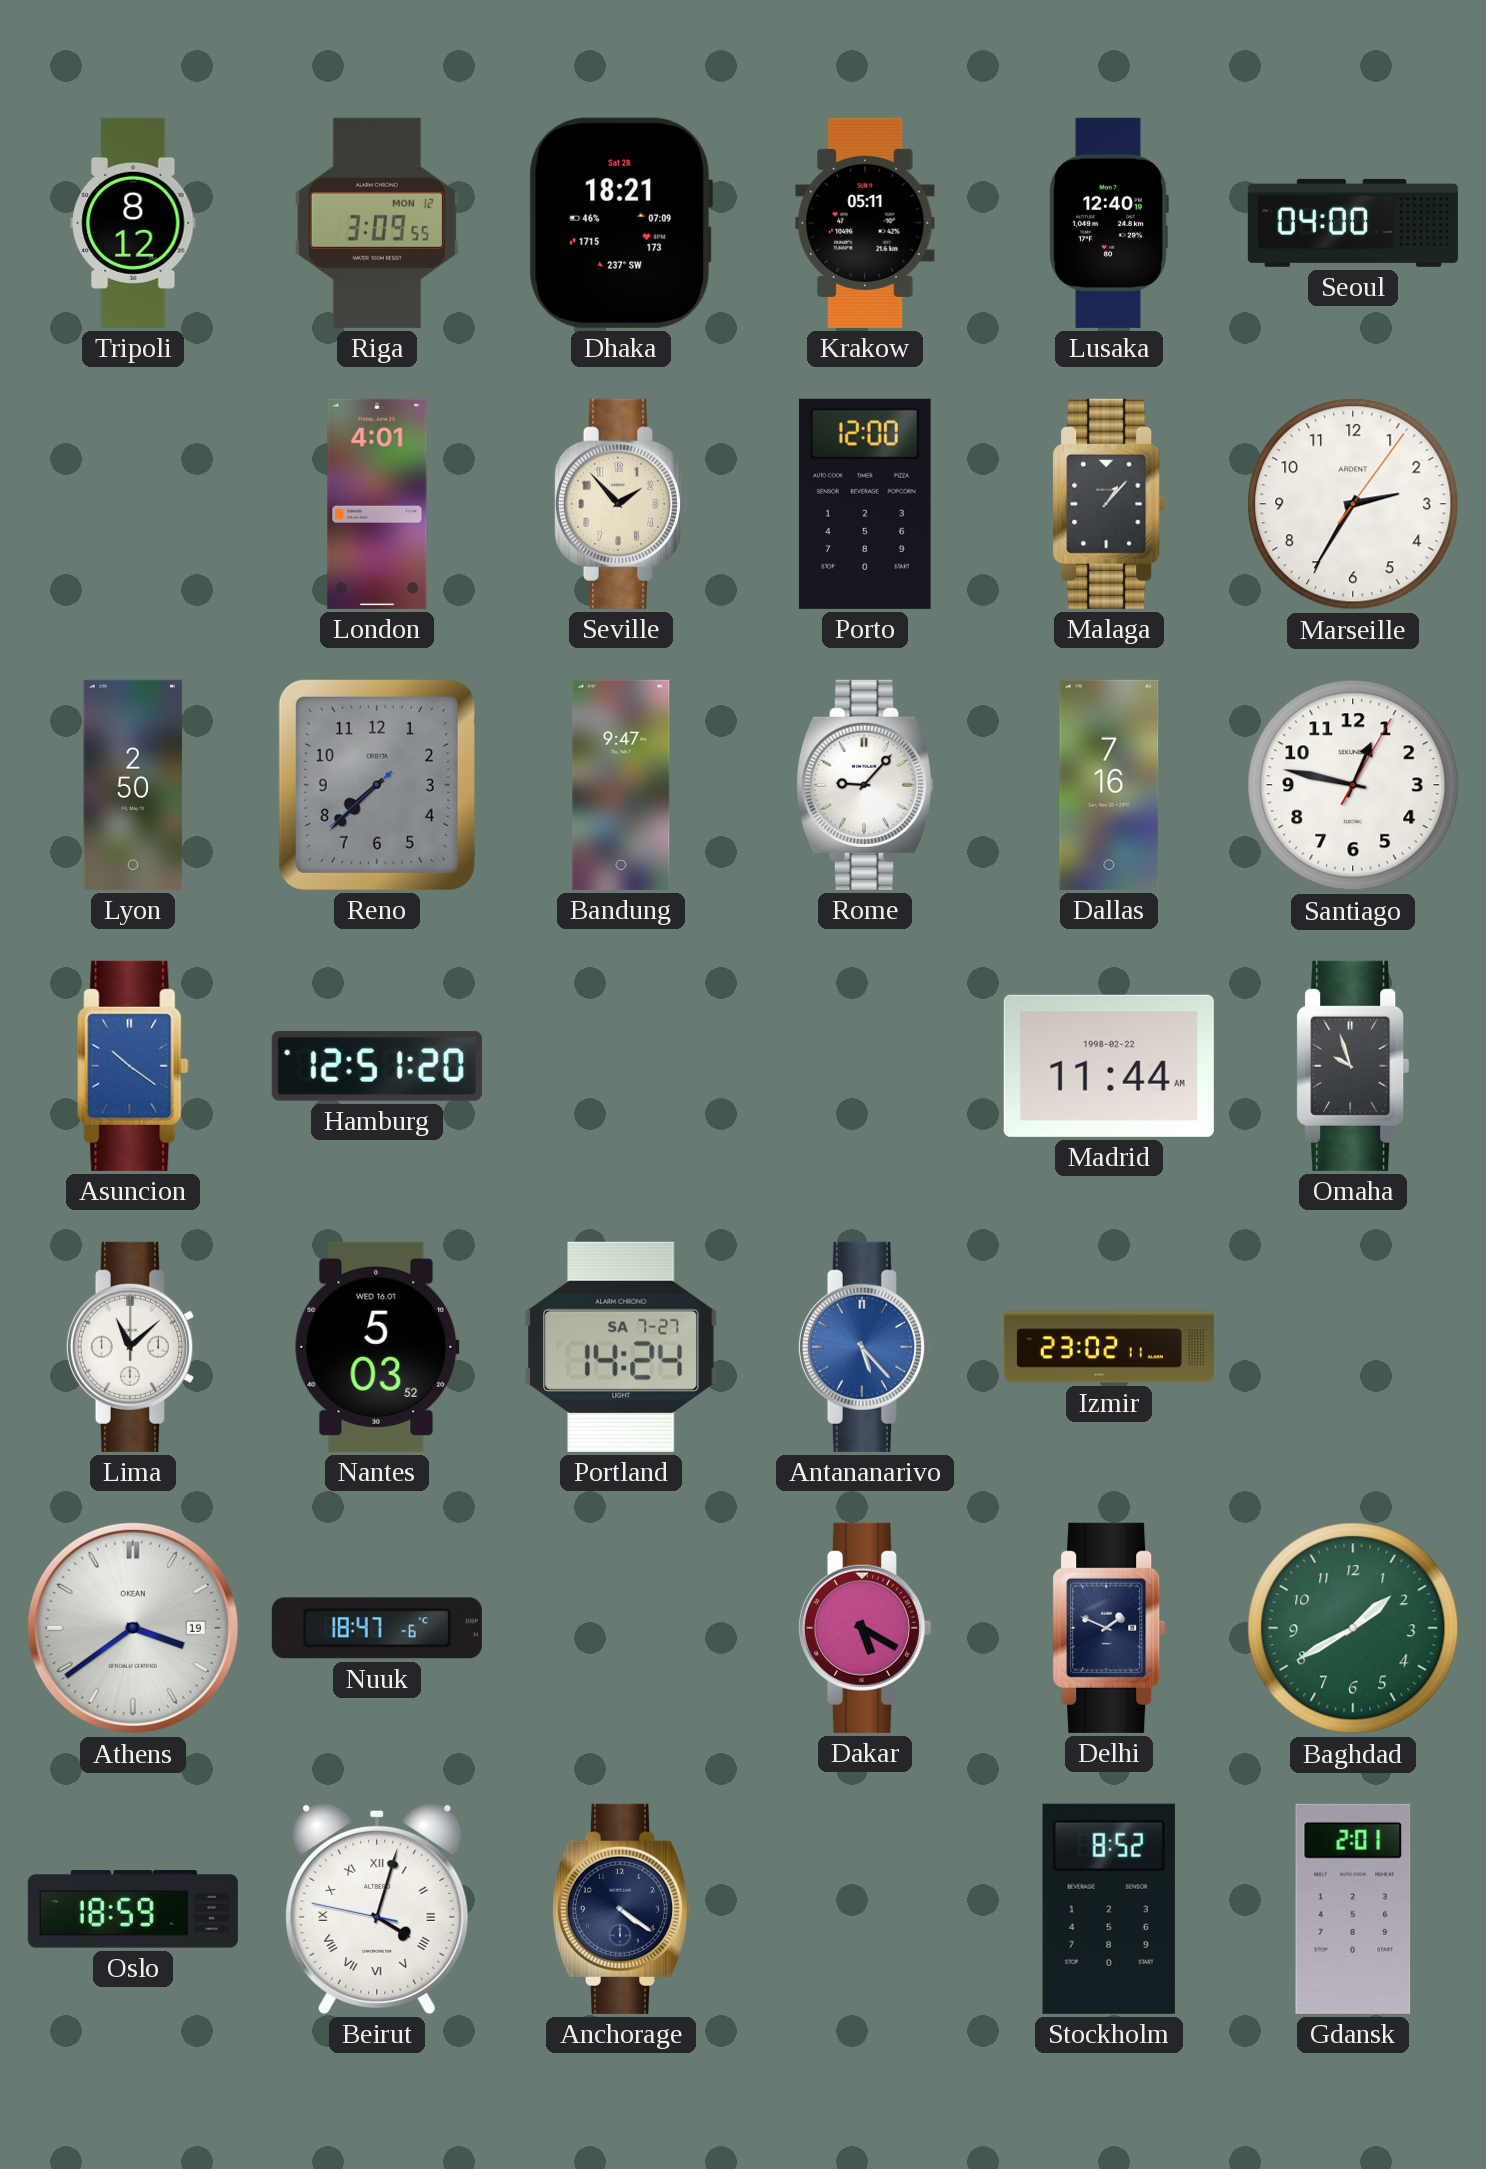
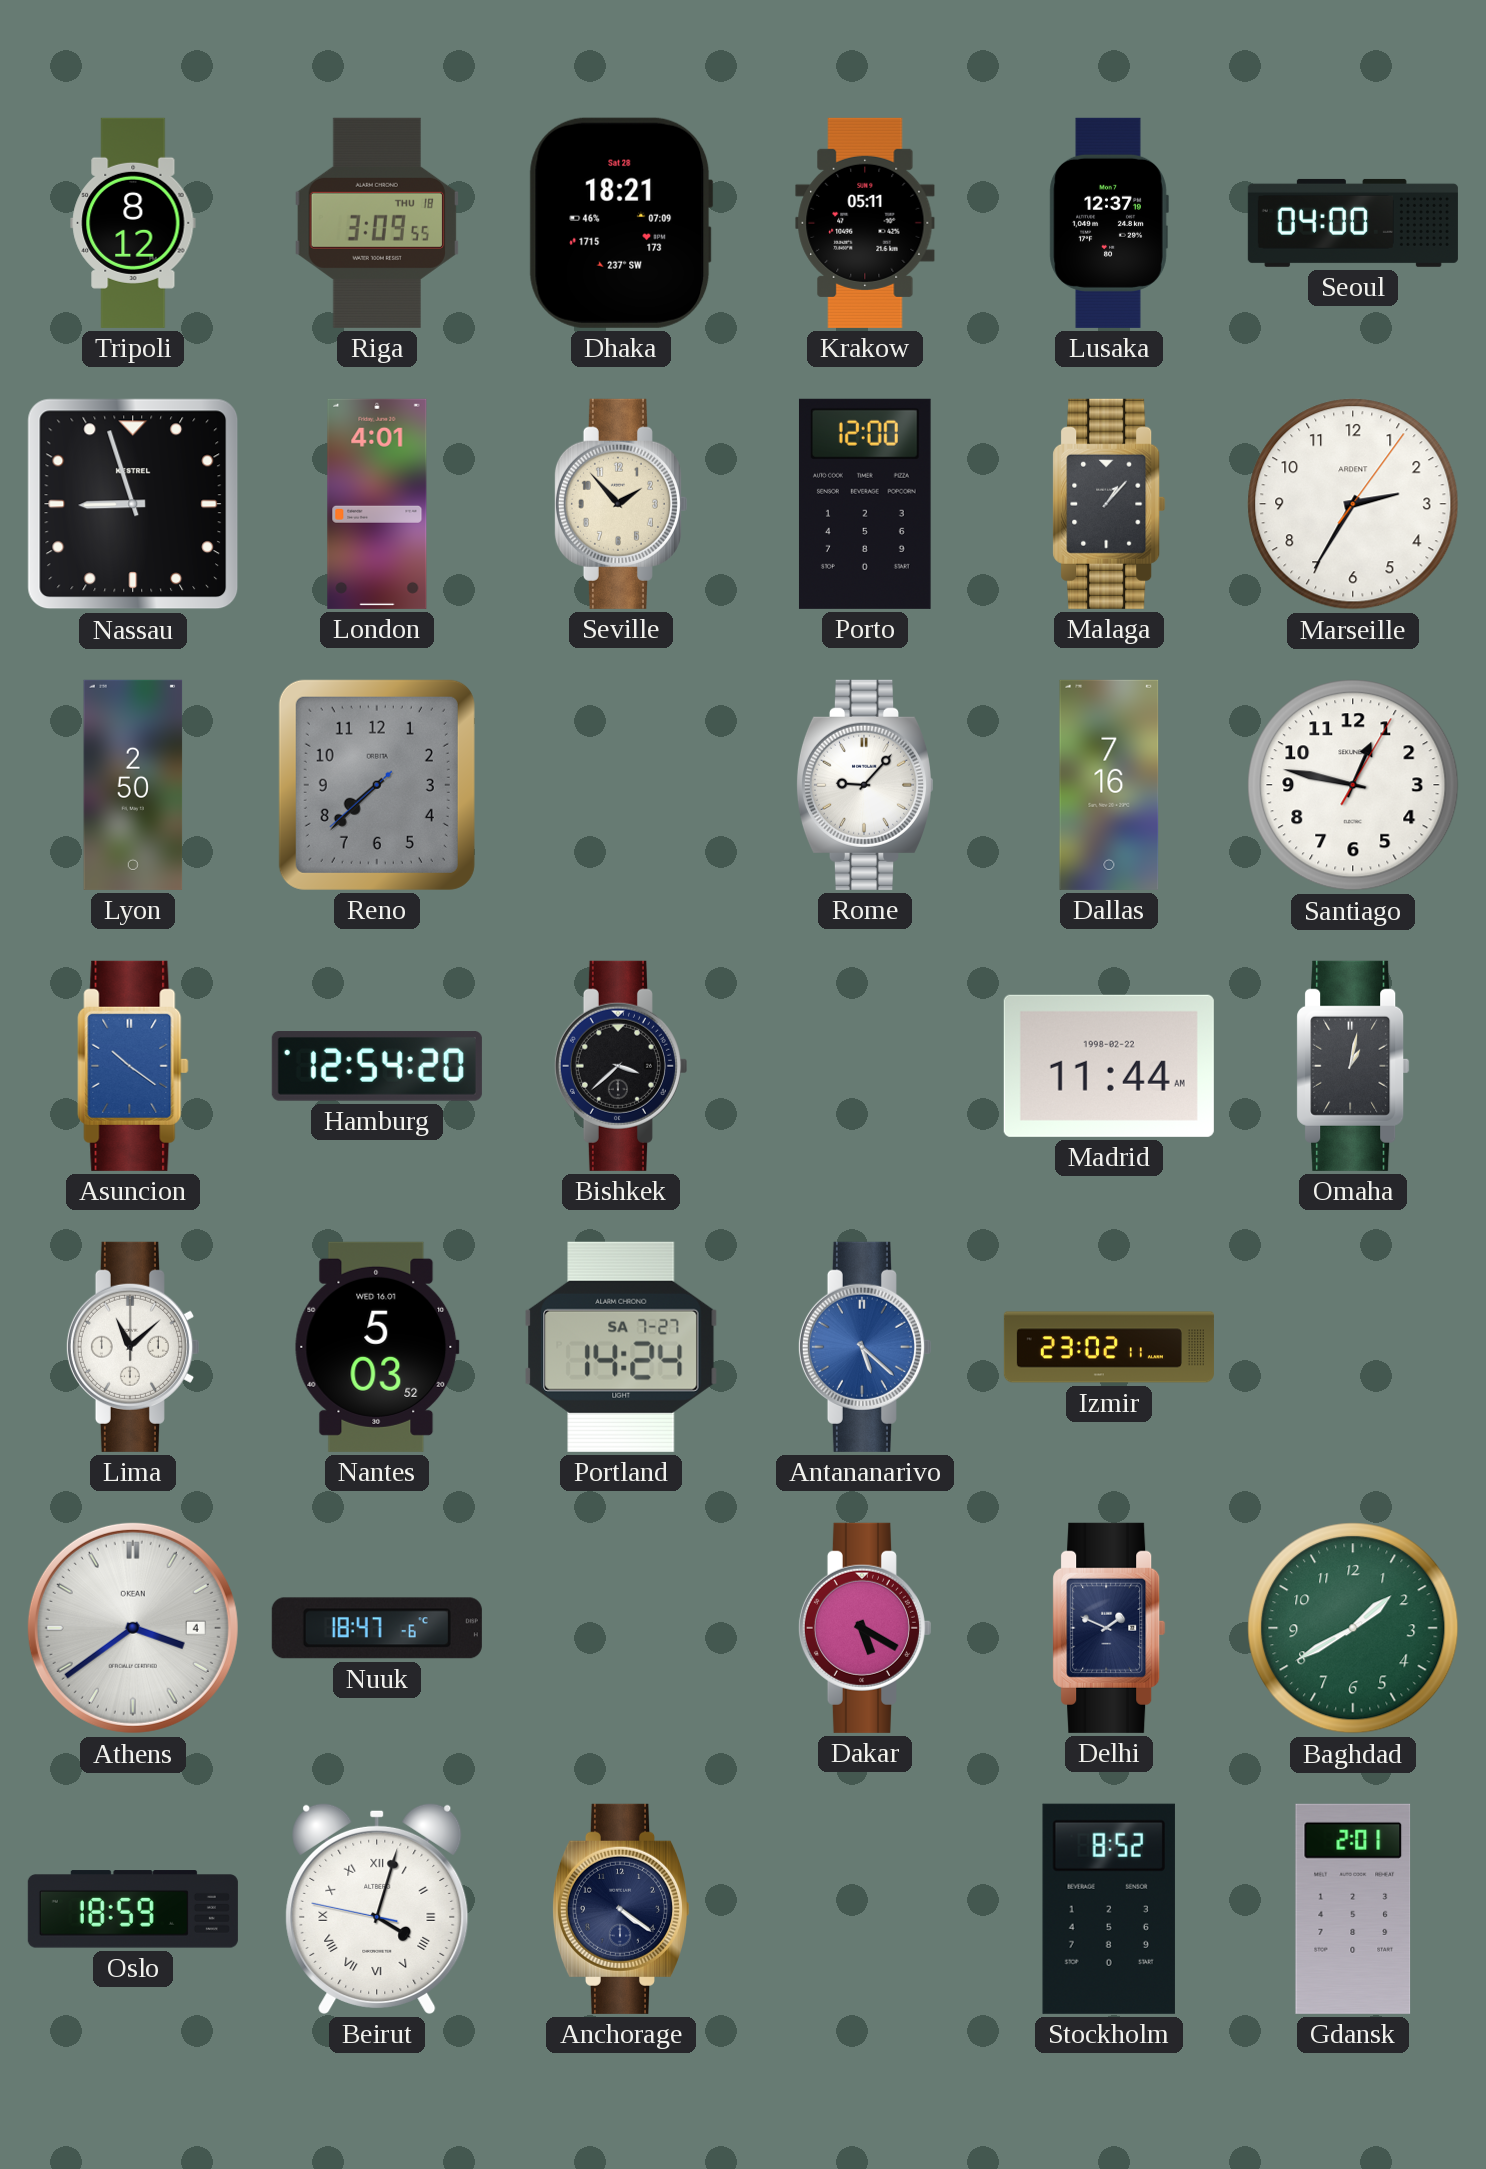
Riga date: MON 12 -> THU 18
Lusaka: 12:40 -> 12:37
Nassau: none -> 8:57
Bandung: 9:47 -> none
Hamburg: 12:51 -> 12:54
Bishkek: none -> 3:38
Omaha: 9:57 -> 1:02
Antananarivo: 5:23 -> 5:22
Athens date: 19 -> 4
